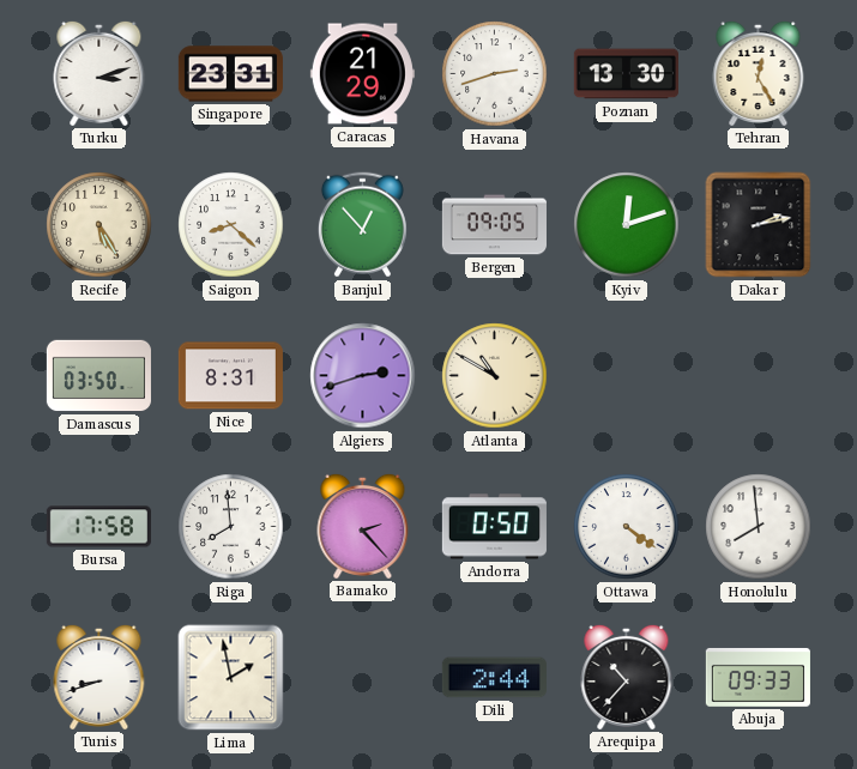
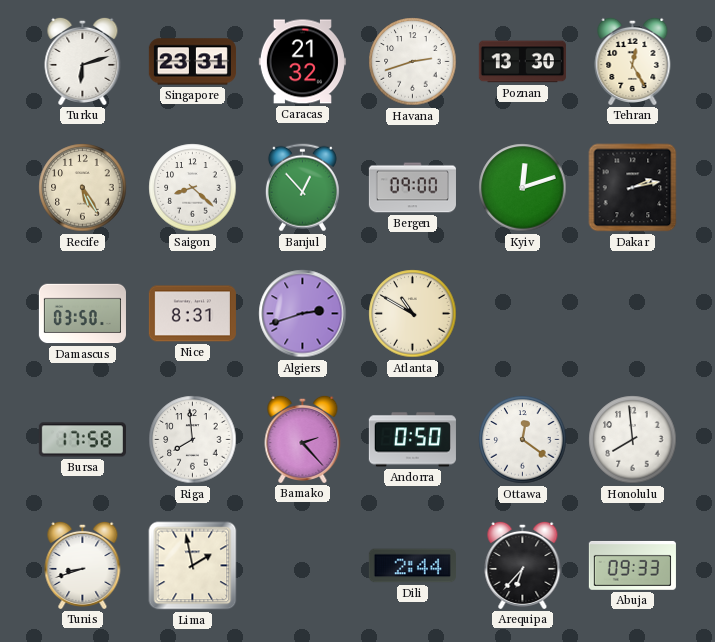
Turku: 3:12 -> 6:12
Caracas: 21:29 -> 21:32
Bergen: 09:05 -> 09:00
Ottawa: 4:21 -> 12:21
Arequipa: 10:37 -> 6:37
